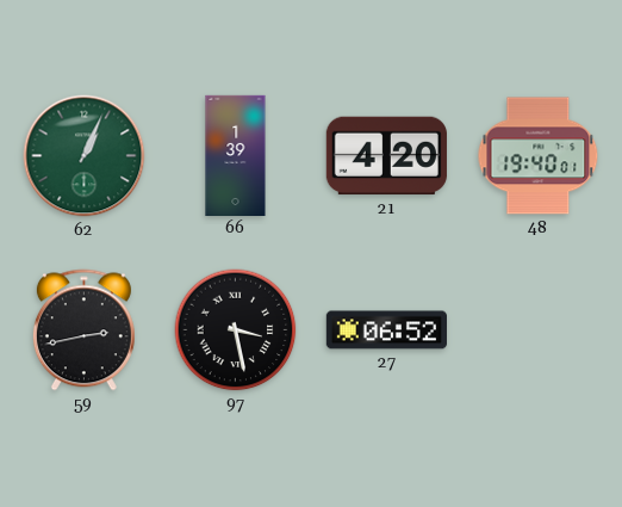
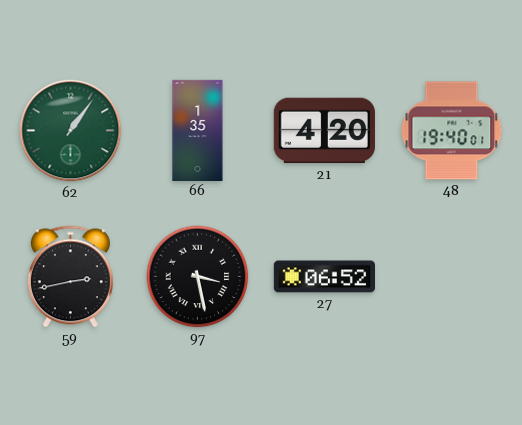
62: 1:04 -> 1:06
66: 1:39 -> 1:35
